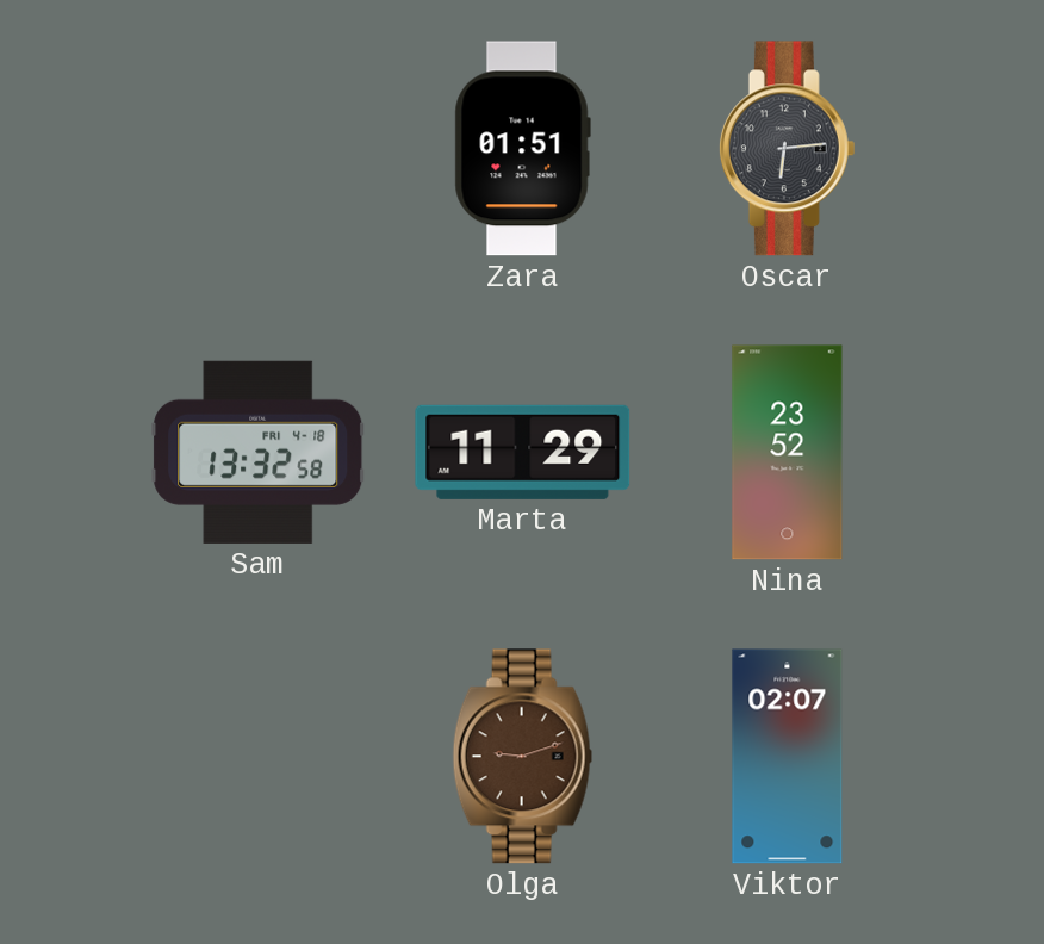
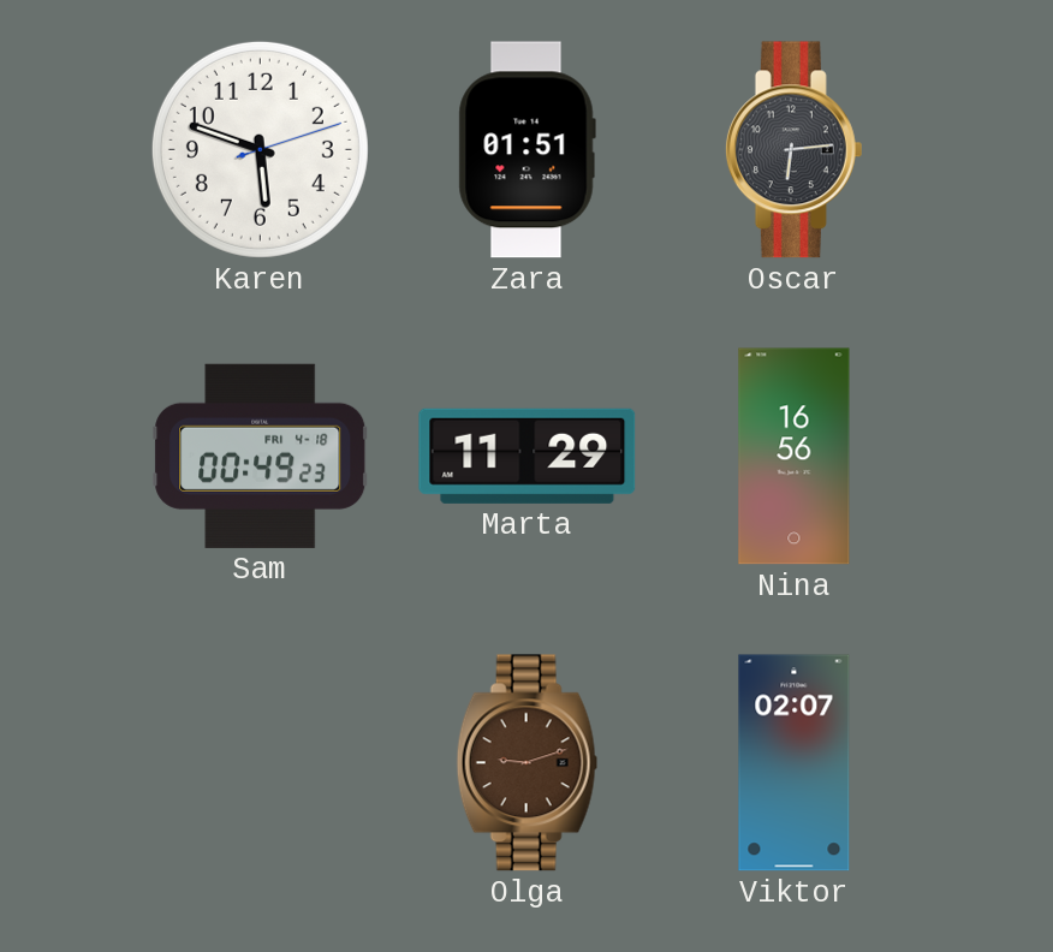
Karen: none -> 5:48
Sam: 13:32 -> 00:49
Nina: 23:52 -> 16:56
